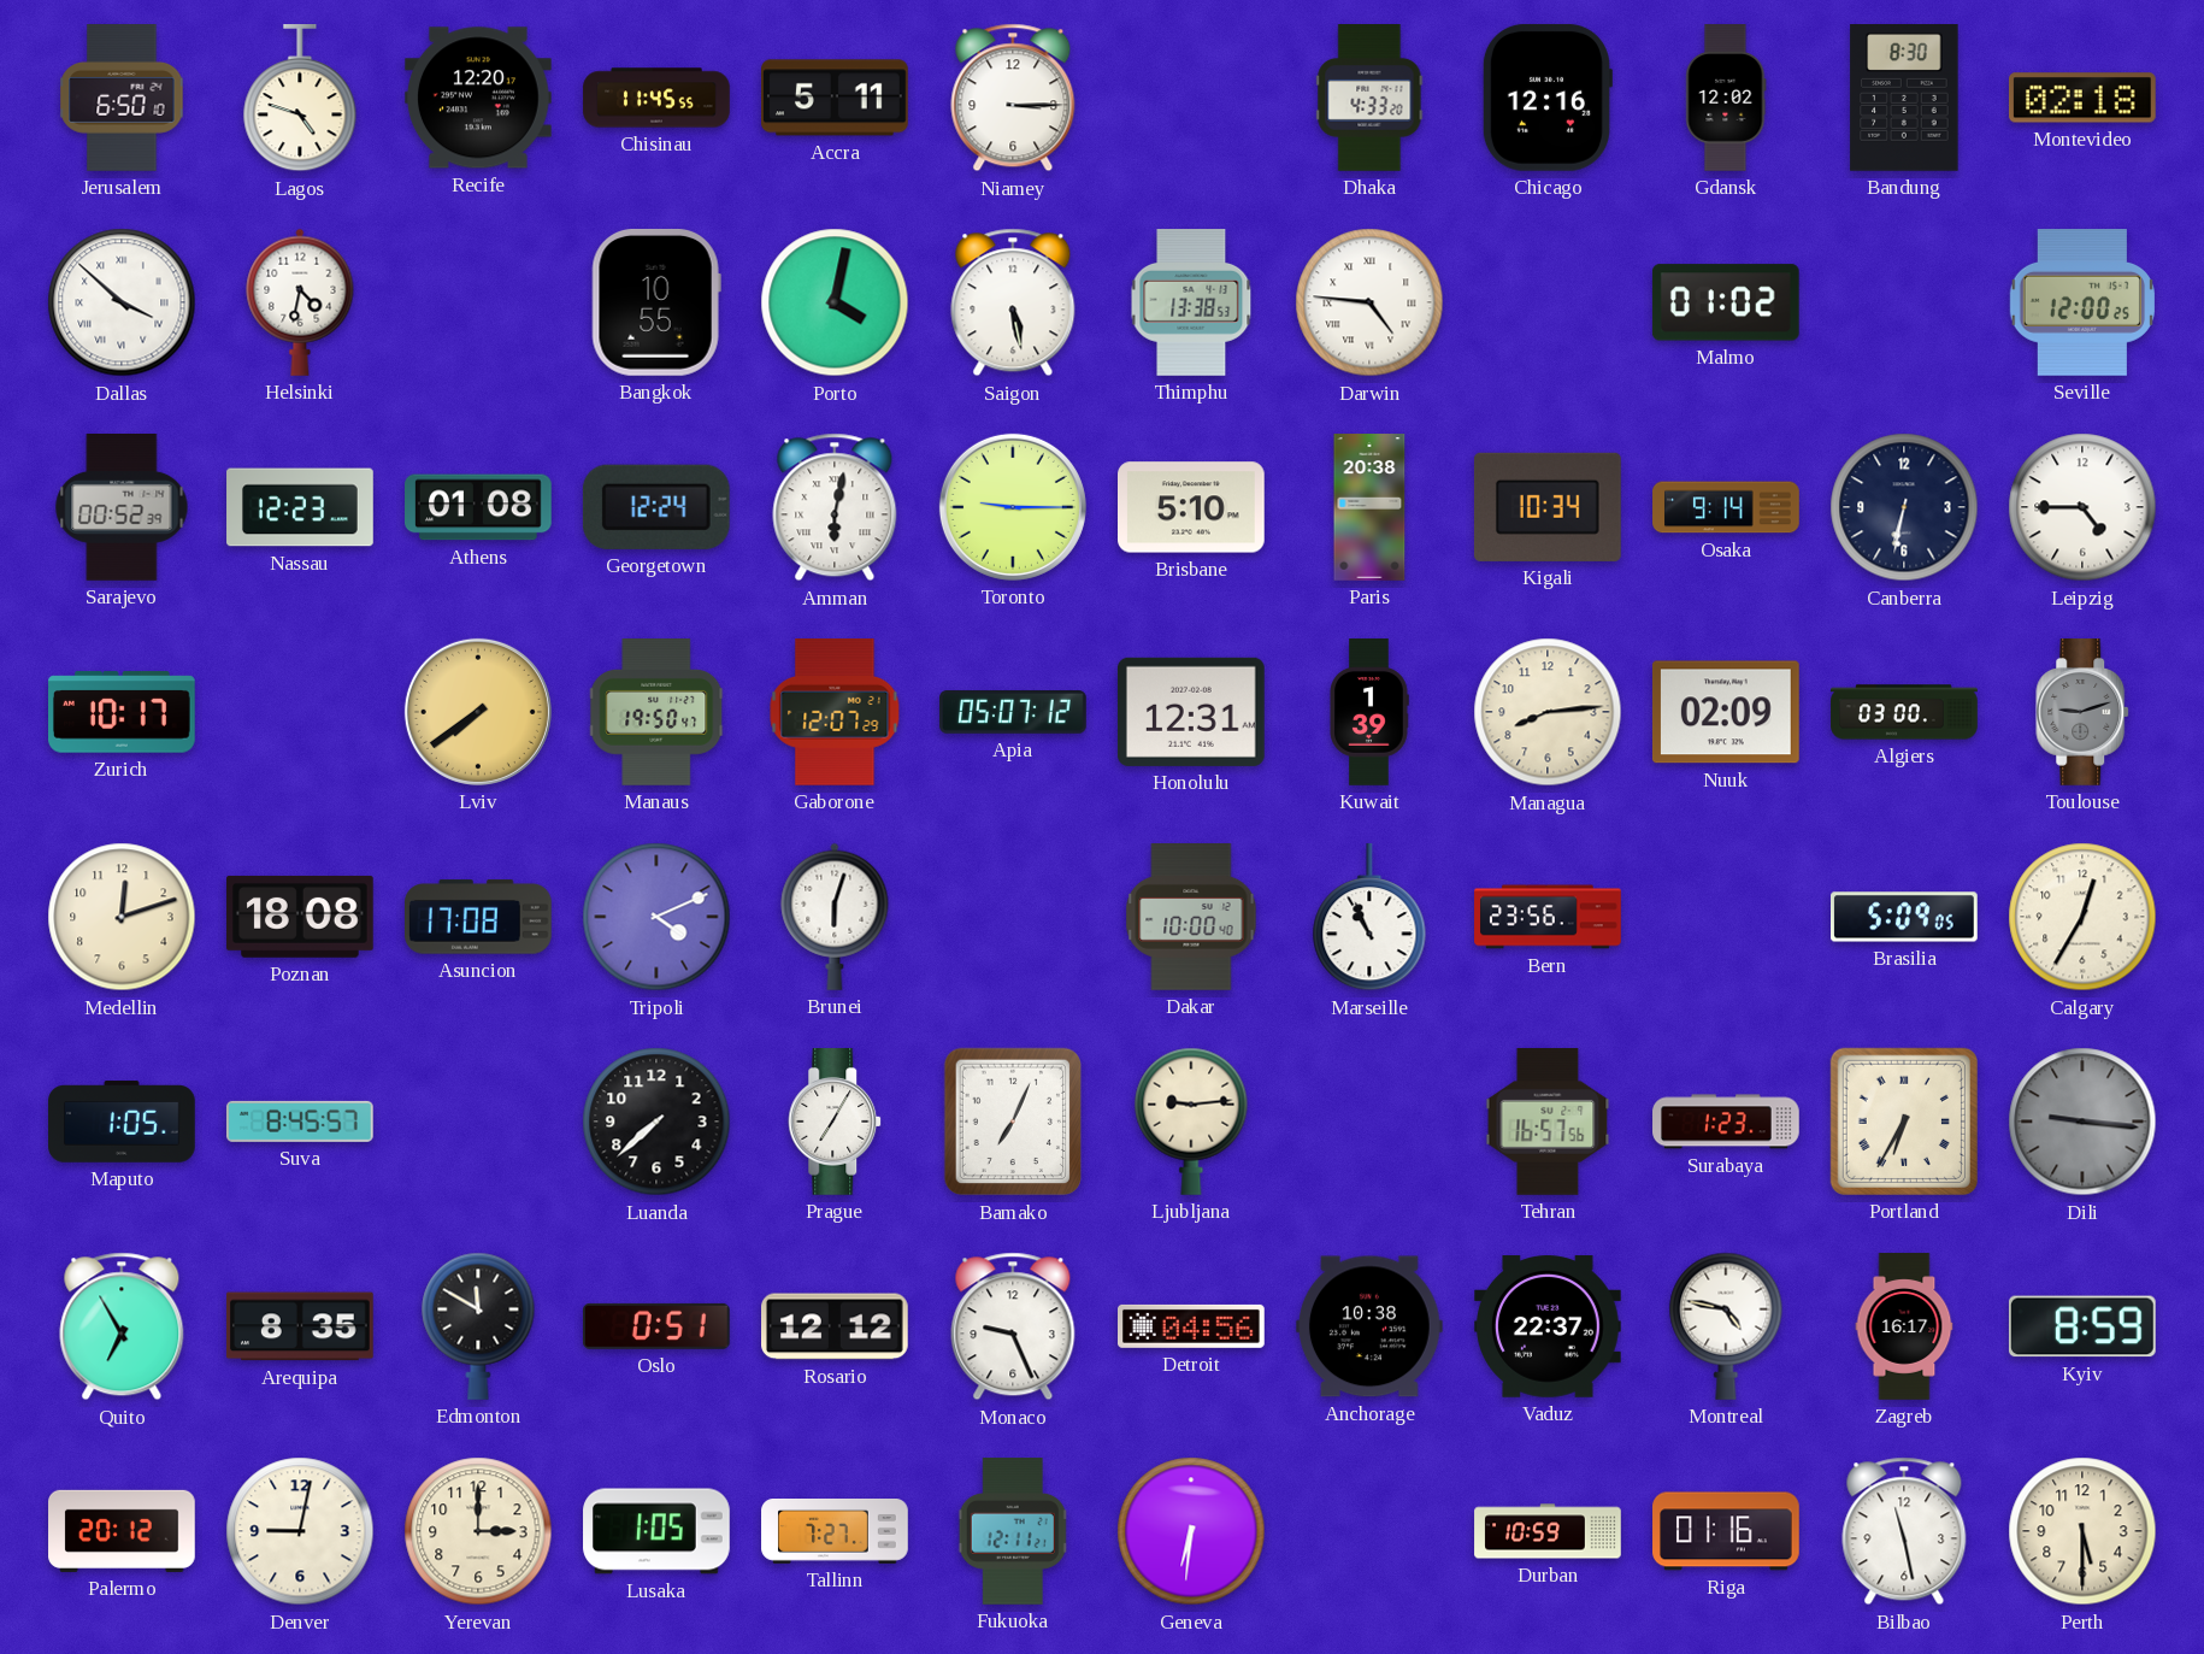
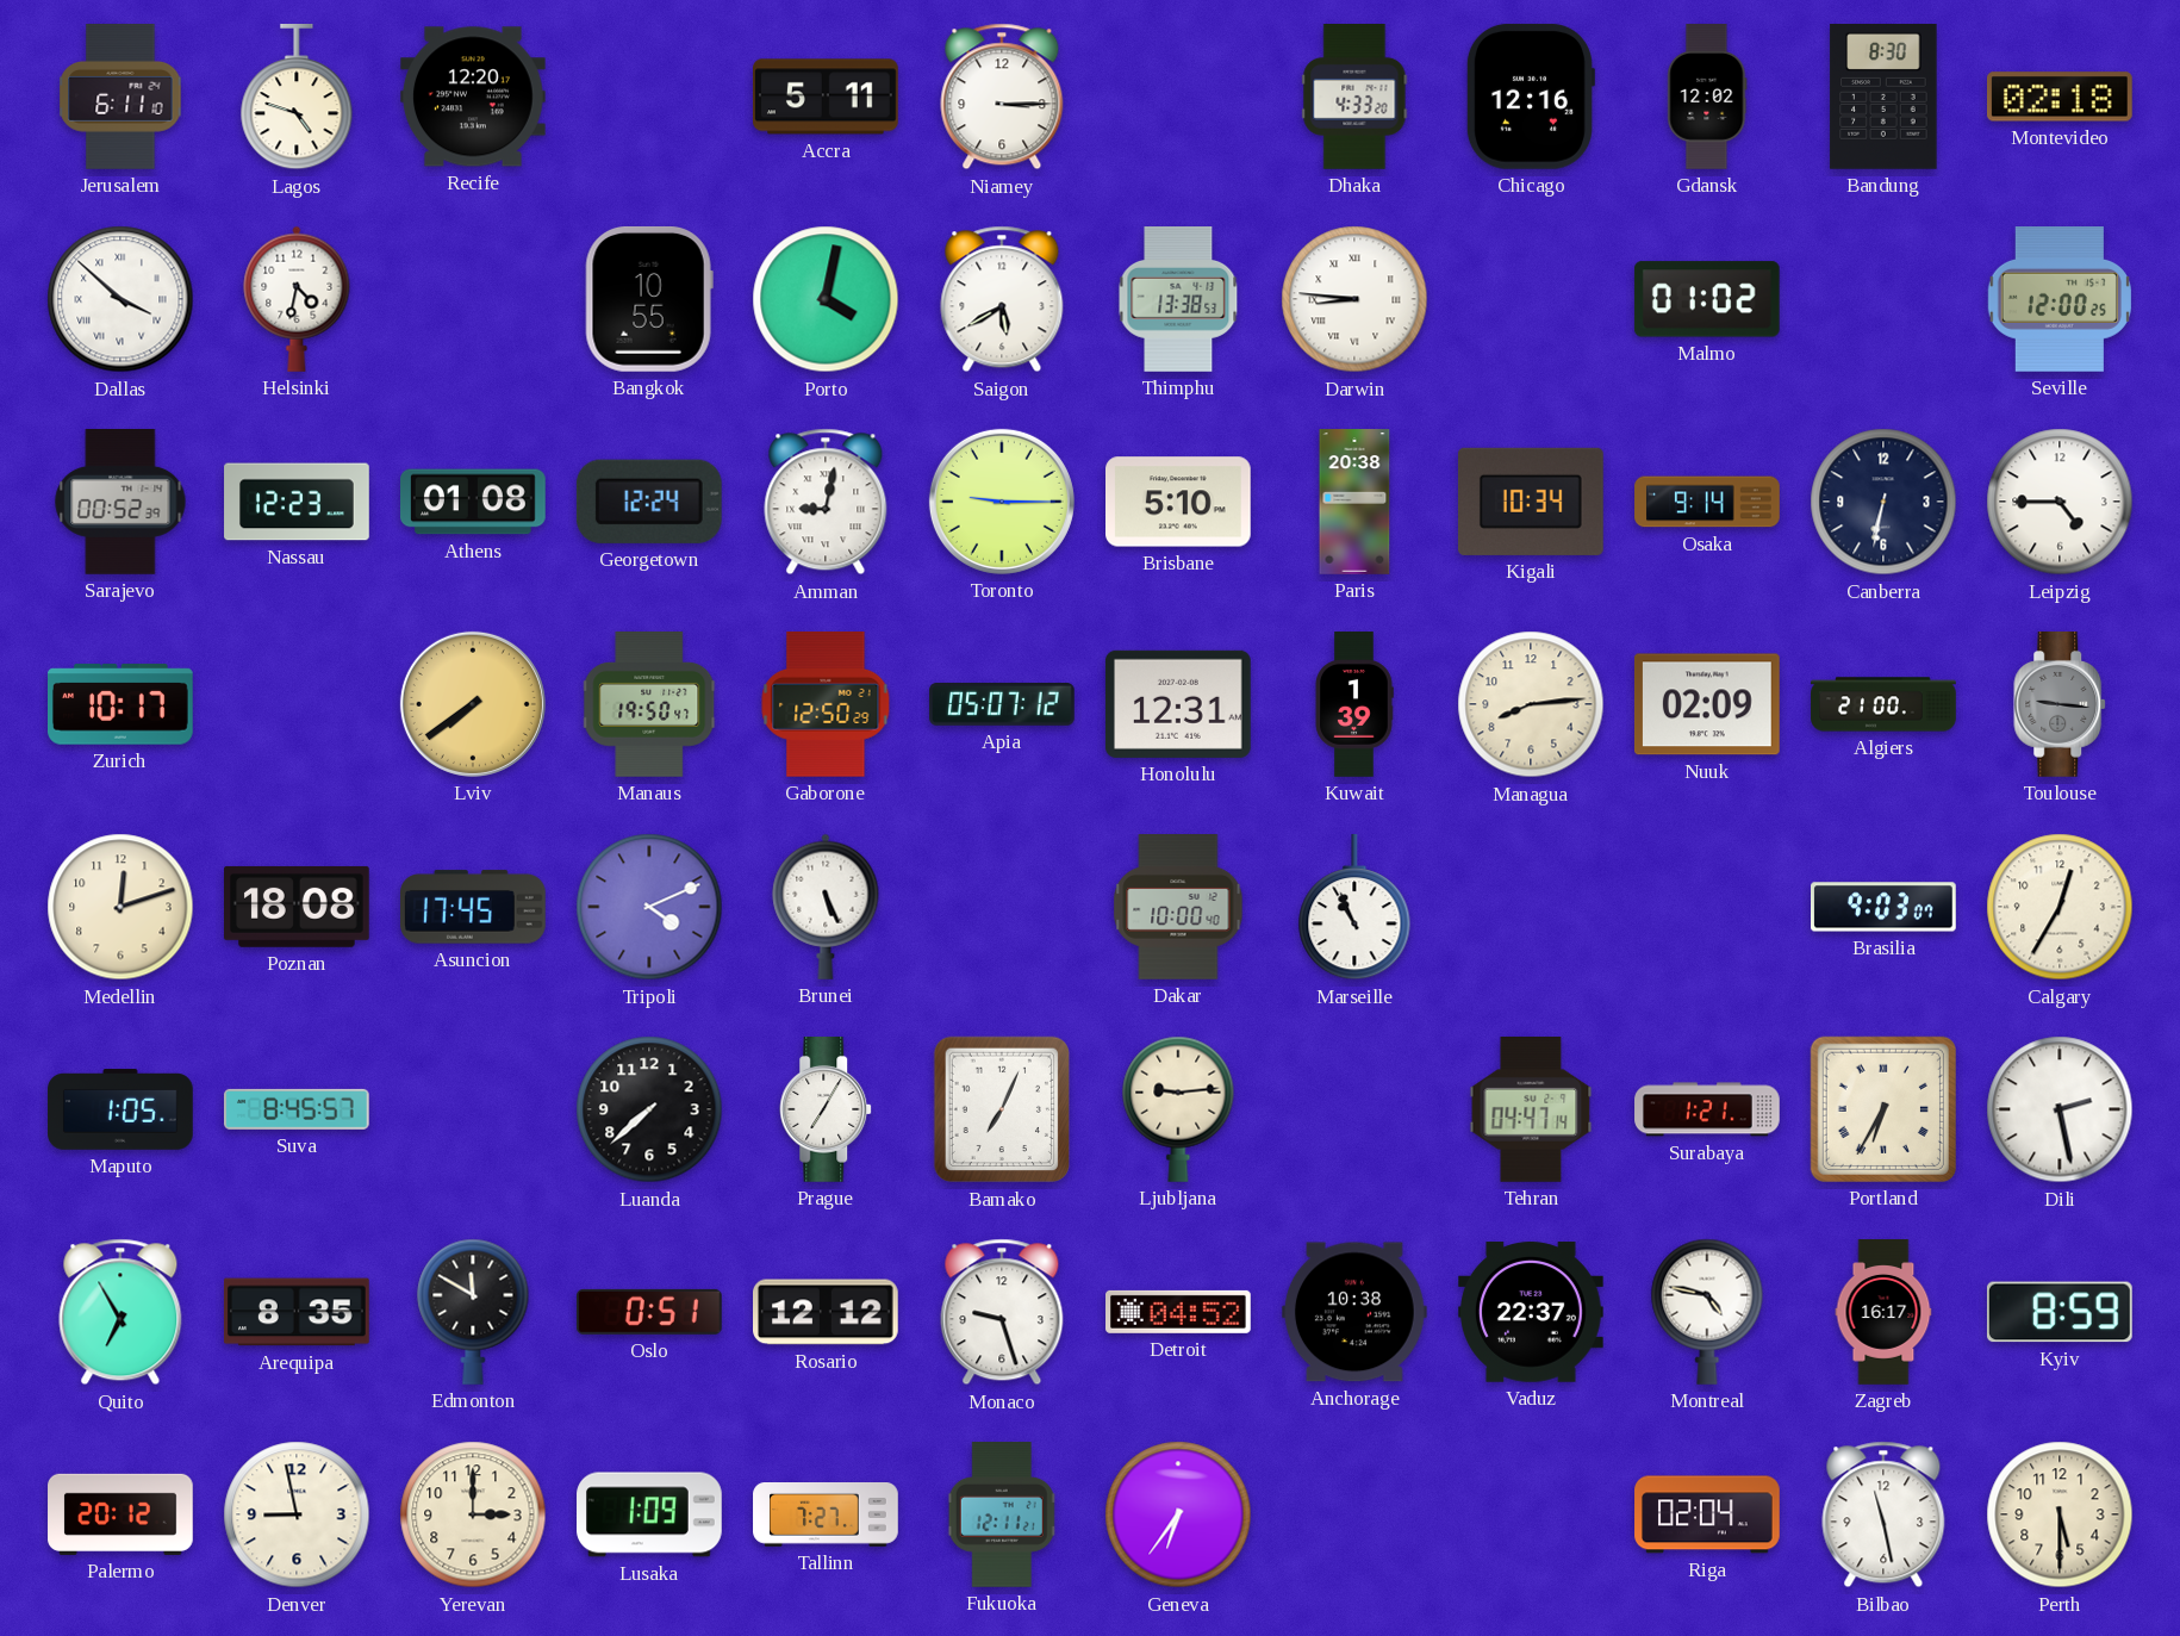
Jerusalem: 6:50 -> 6:11
Chisinau: 11:45 -> none
Saigon: 5:28 -> 5:40
Darwin: 4:46 -> 8:46
Amman: 6:02 -> 9:02
Gaborone: 12:07 -> 12:50
Algiers: 03:00 -> 21:00
Toulouse: 9:12 -> 9:16
Asuncion: 17:08 -> 17:45
Brunei: 6:03 -> 5:26
Bern: 23:56 -> none
Brasilia: 5:09 -> 9:03
Tehran: 16:57 -> 04:47
Surabaya: 1:23 -> 1:21
Dili: 9:16 -> 2:28
Dili dial: grey -> white
Monaco: 9:26 -> 9:27
Detroit: 04:56 -> 04:52
Denver: 9:02 -> 8:58
Lusaka: 1:05 -> 1:09
Geneva: 6:31 -> 6:36
Durban: 10:59 -> none
Riga: 01:16 -> 02:04
